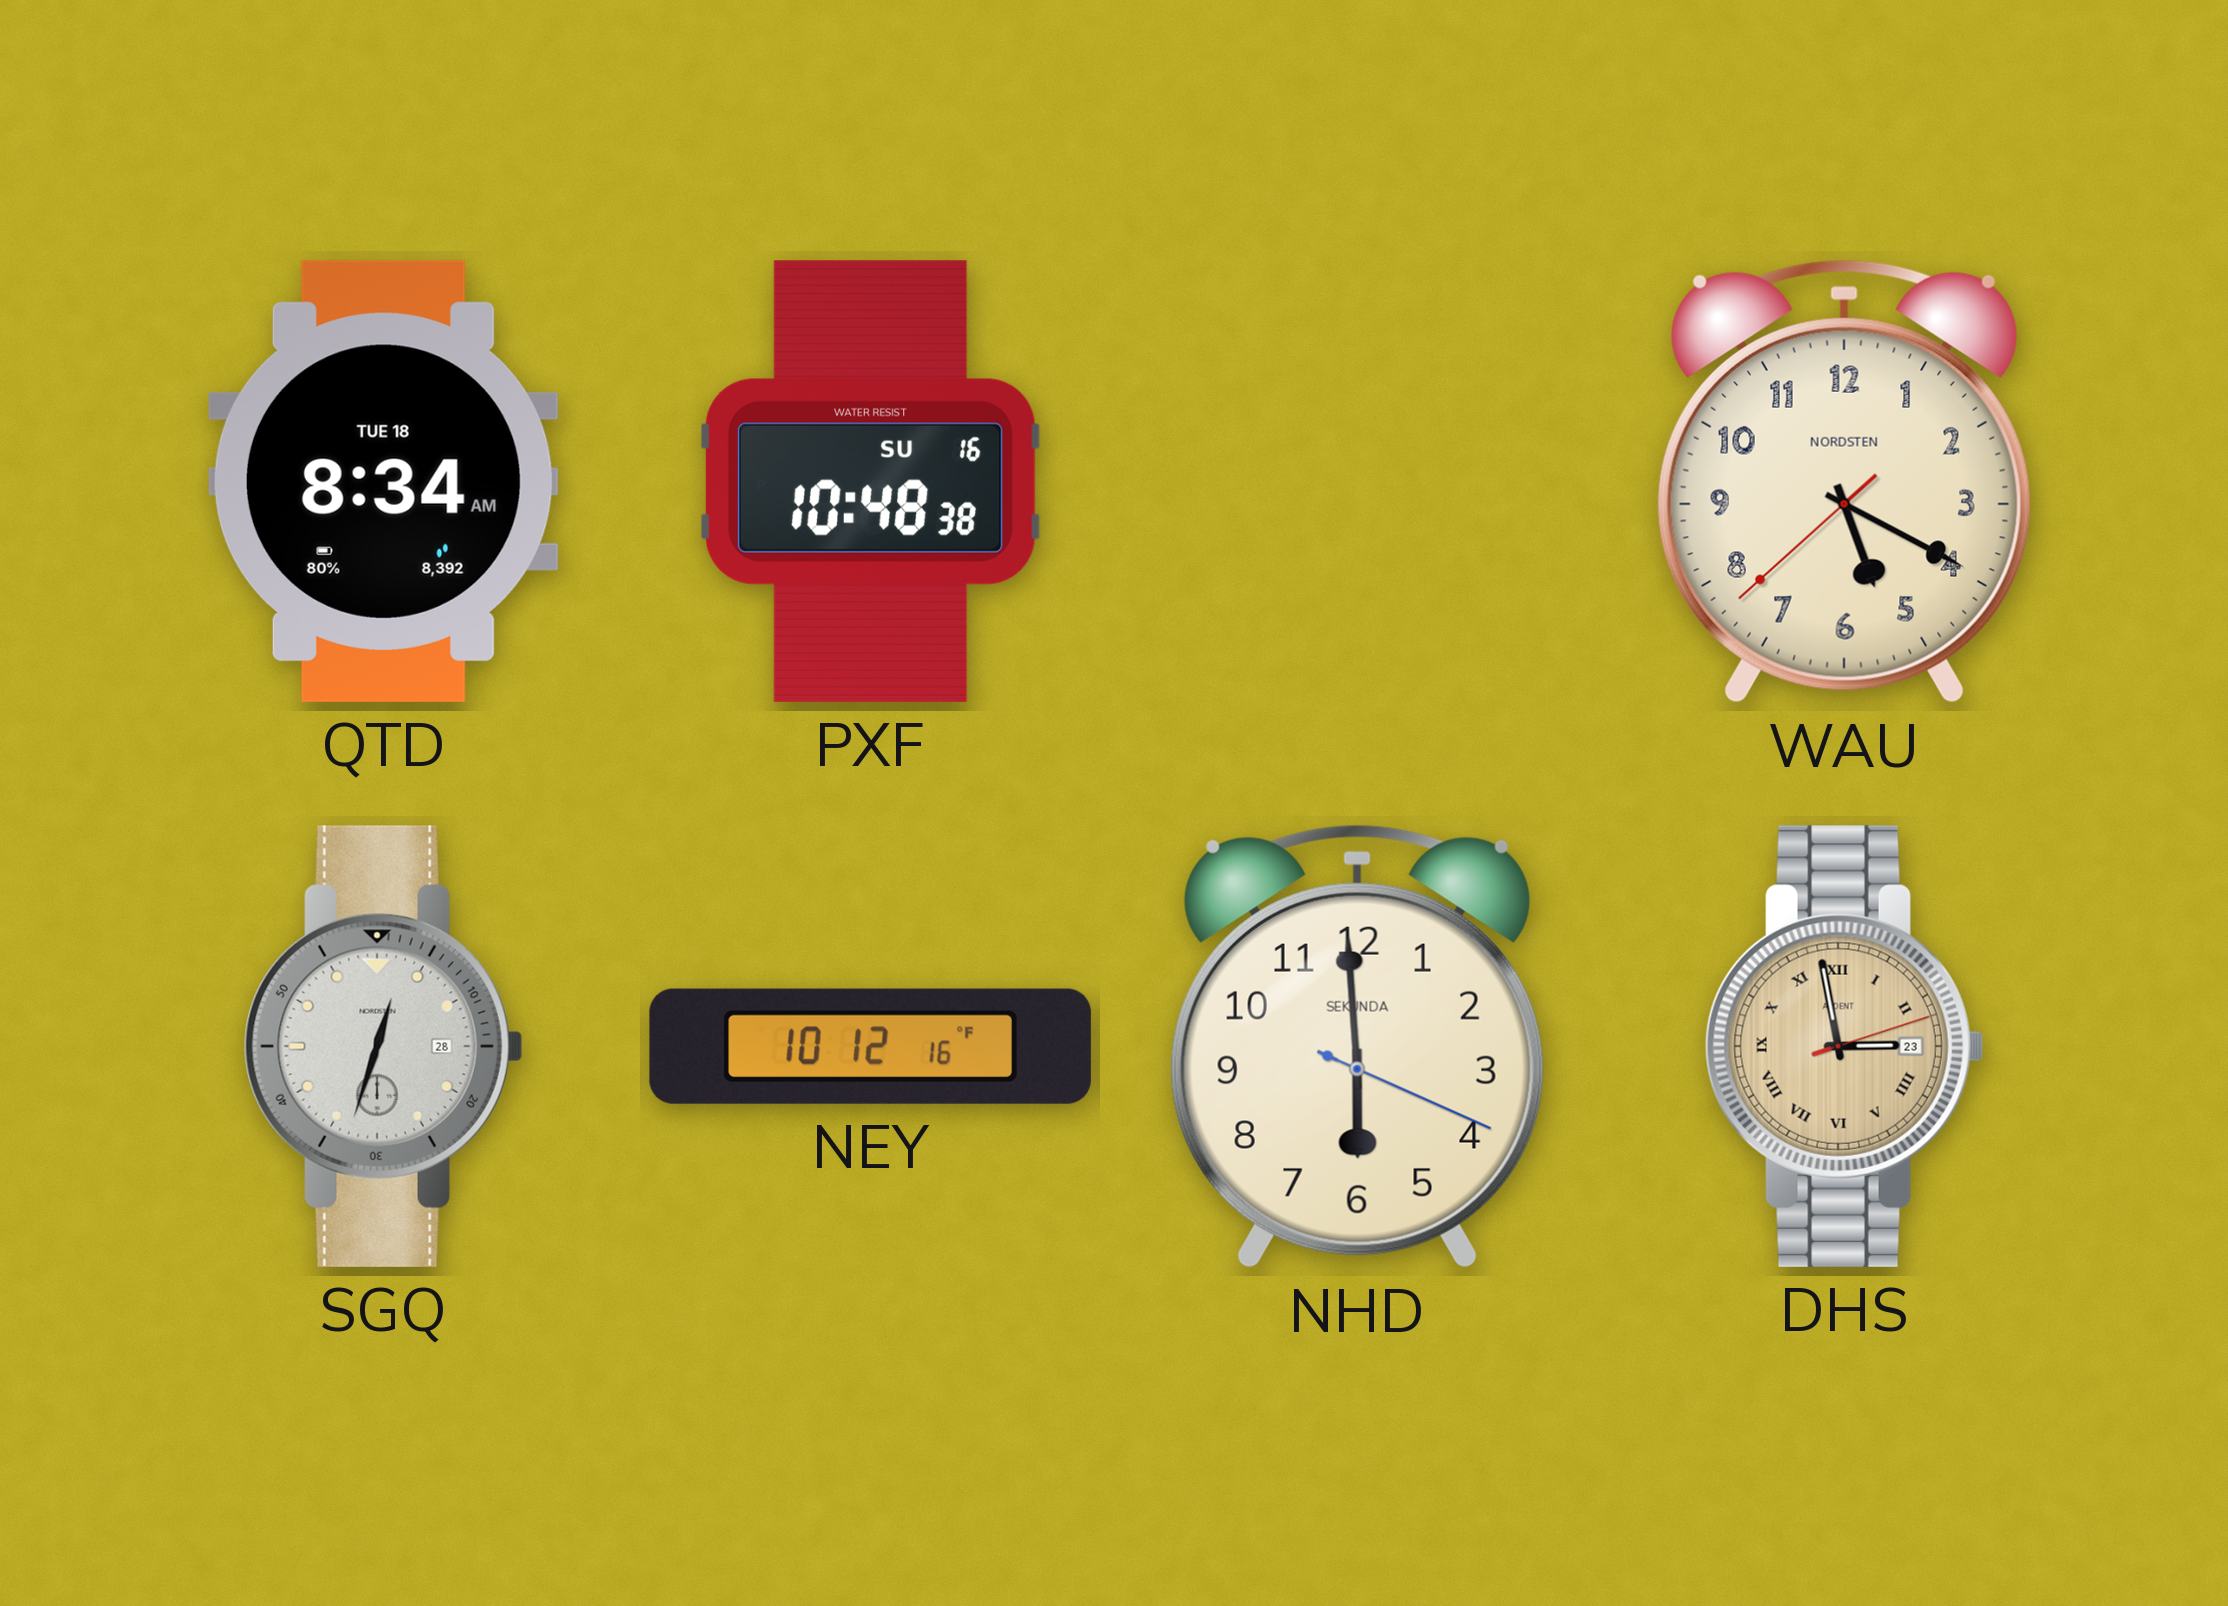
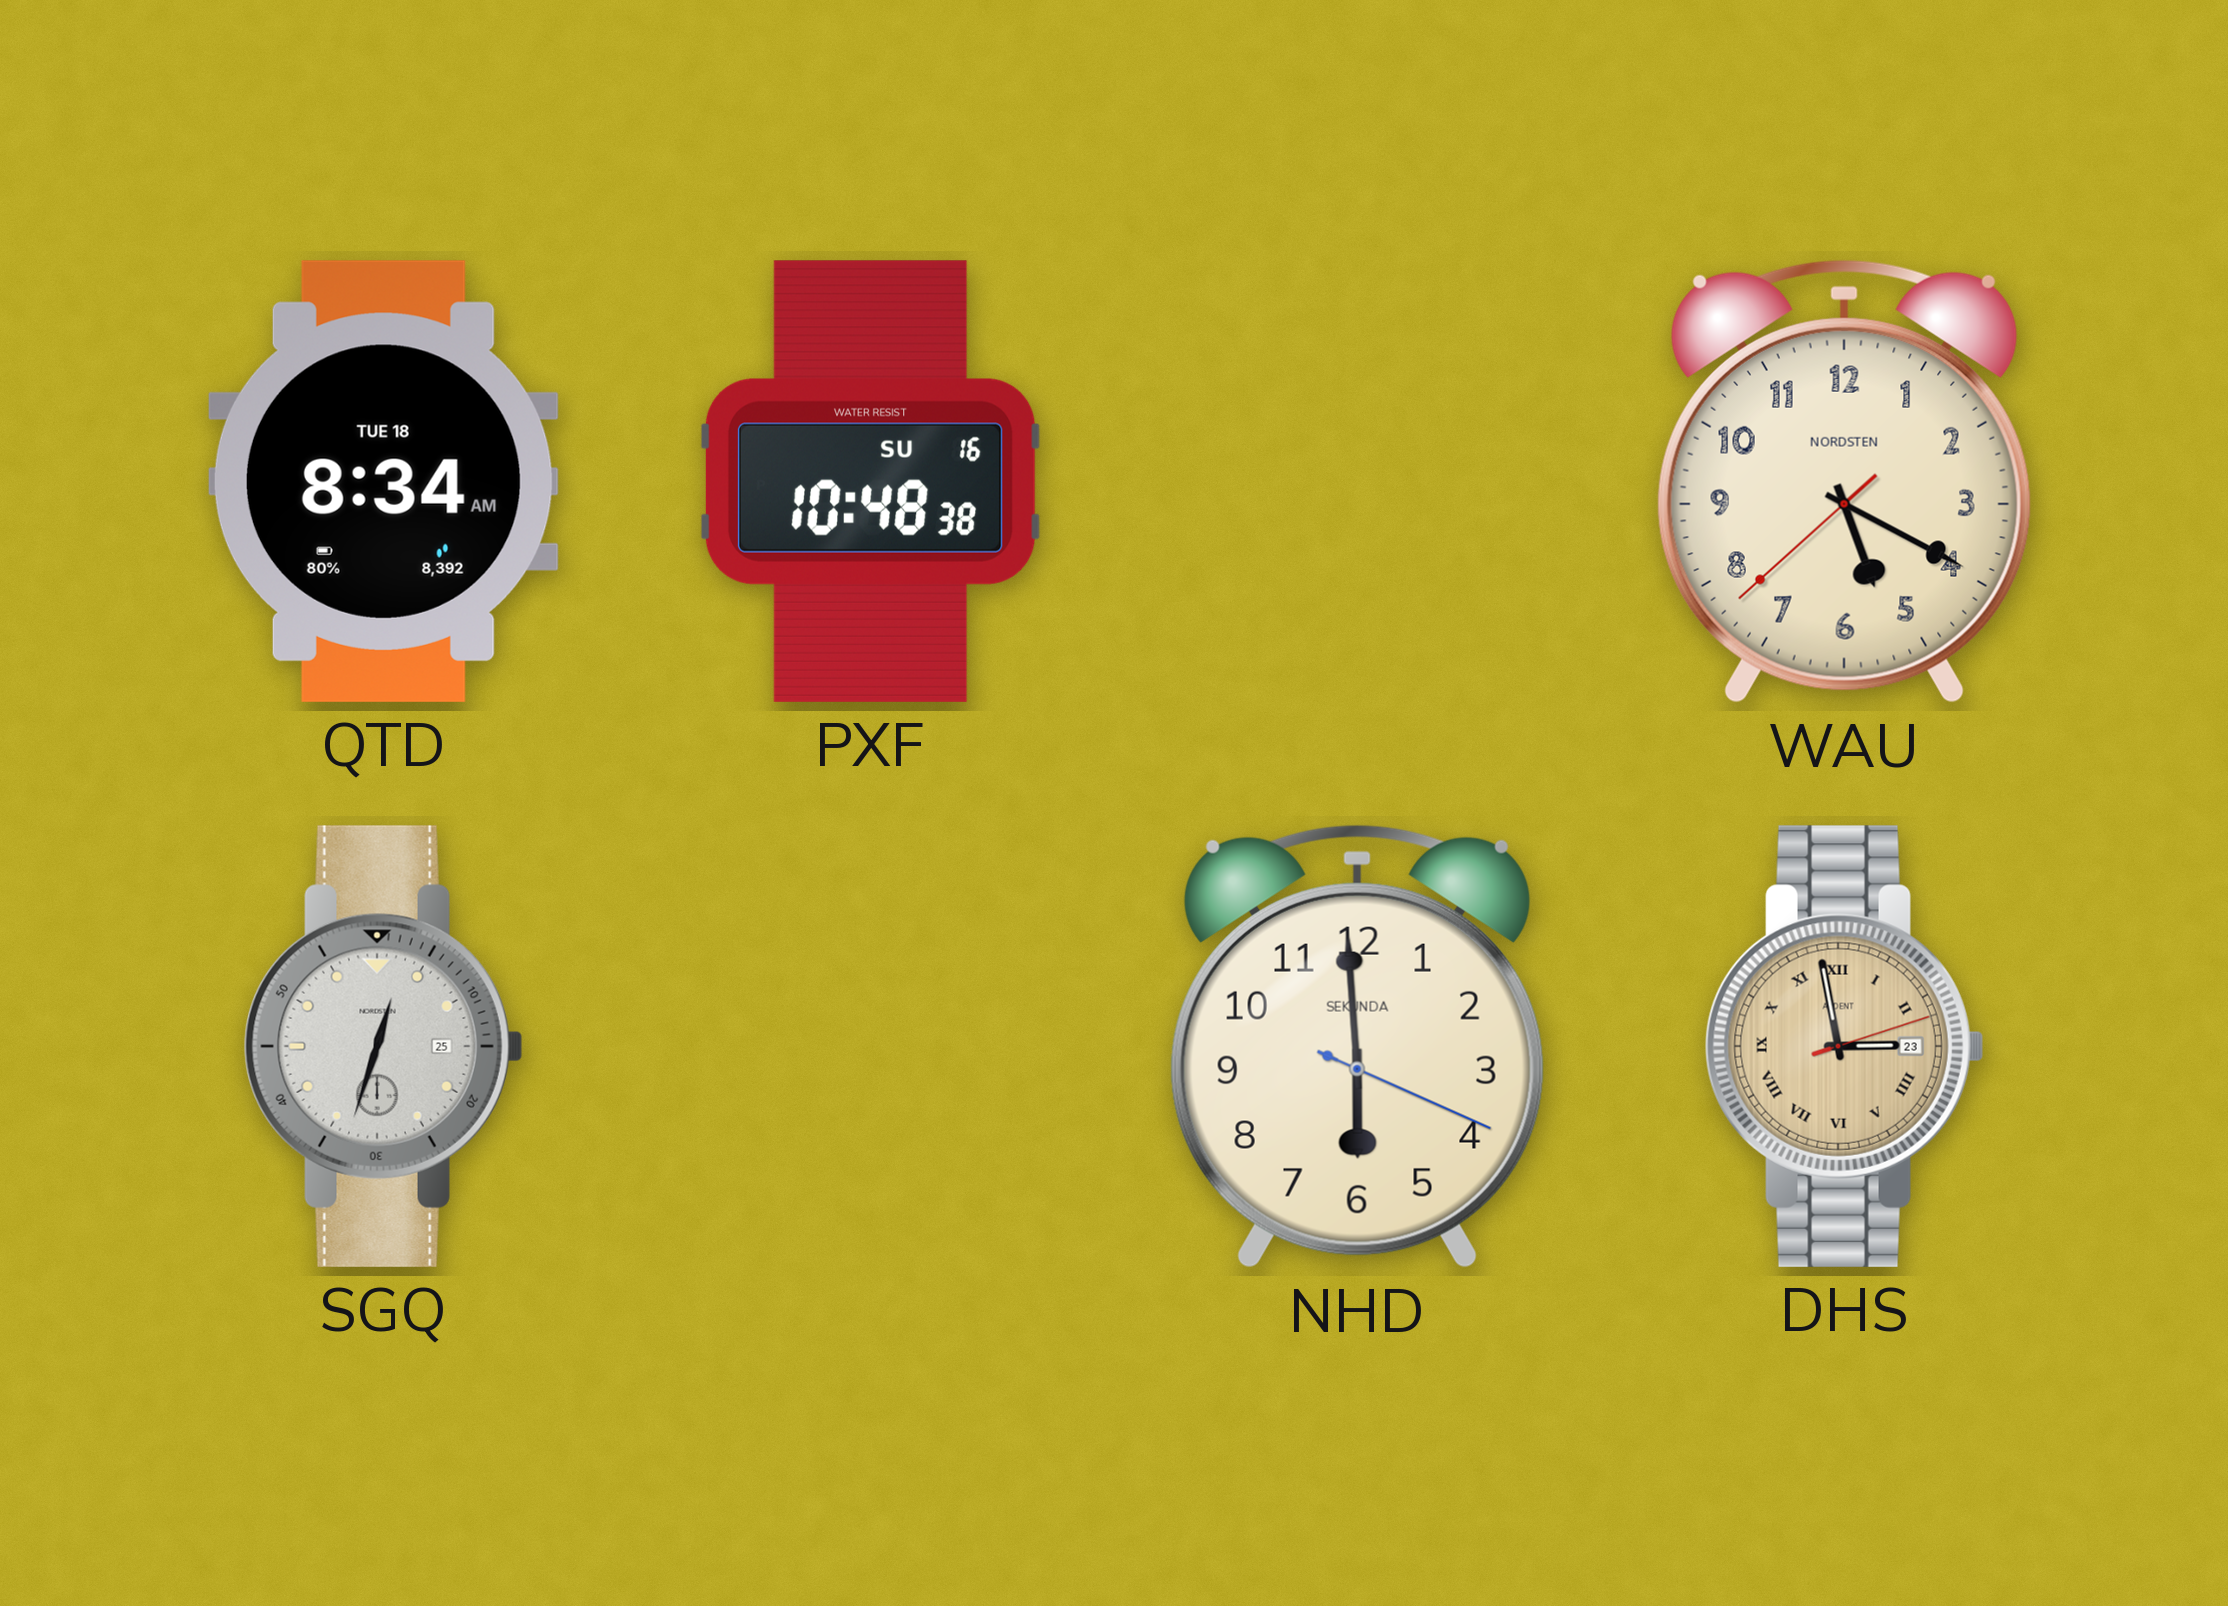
SGQ date: 28 -> 25
NEY: 10:12 -> none
